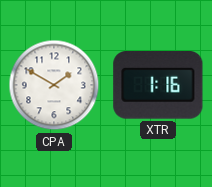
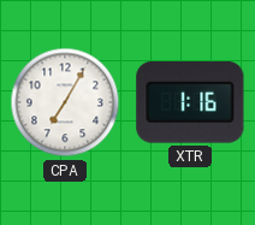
CPA: 1:50 -> 7:05
